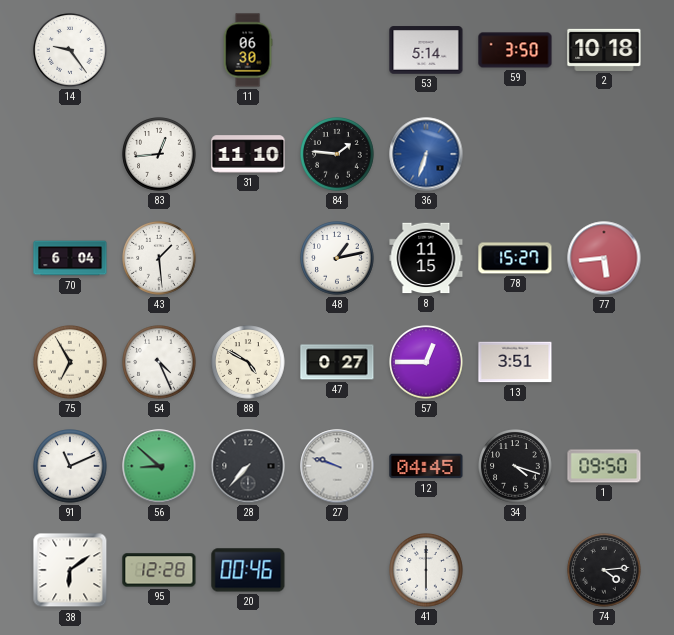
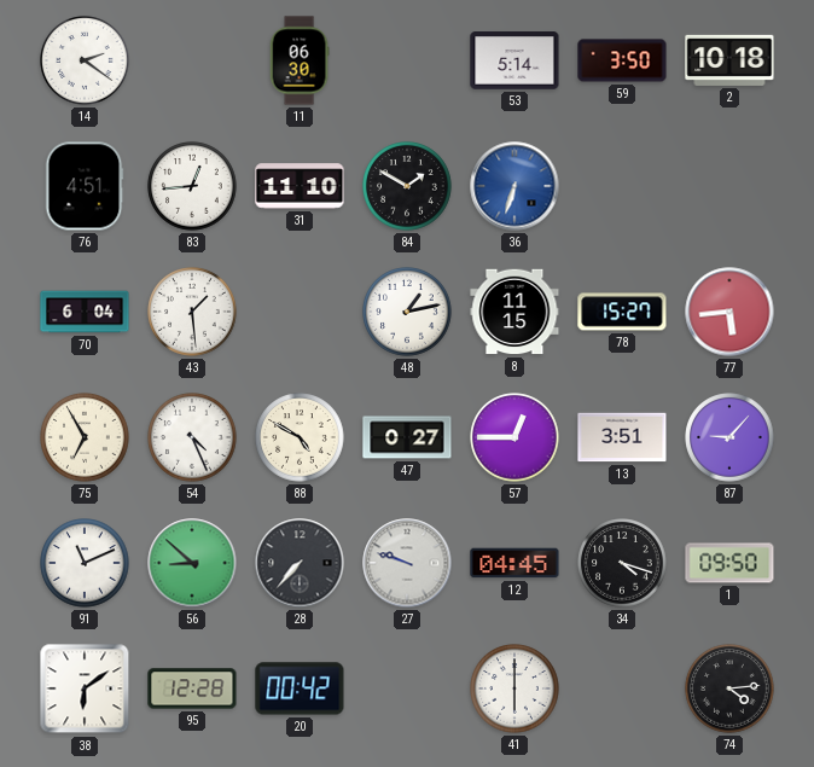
14: 9:24 -> 2:21
76: none -> 4:51
84: 1:46 -> 1:50
87: none -> 9:07
20: 00:46 -> 00:42
